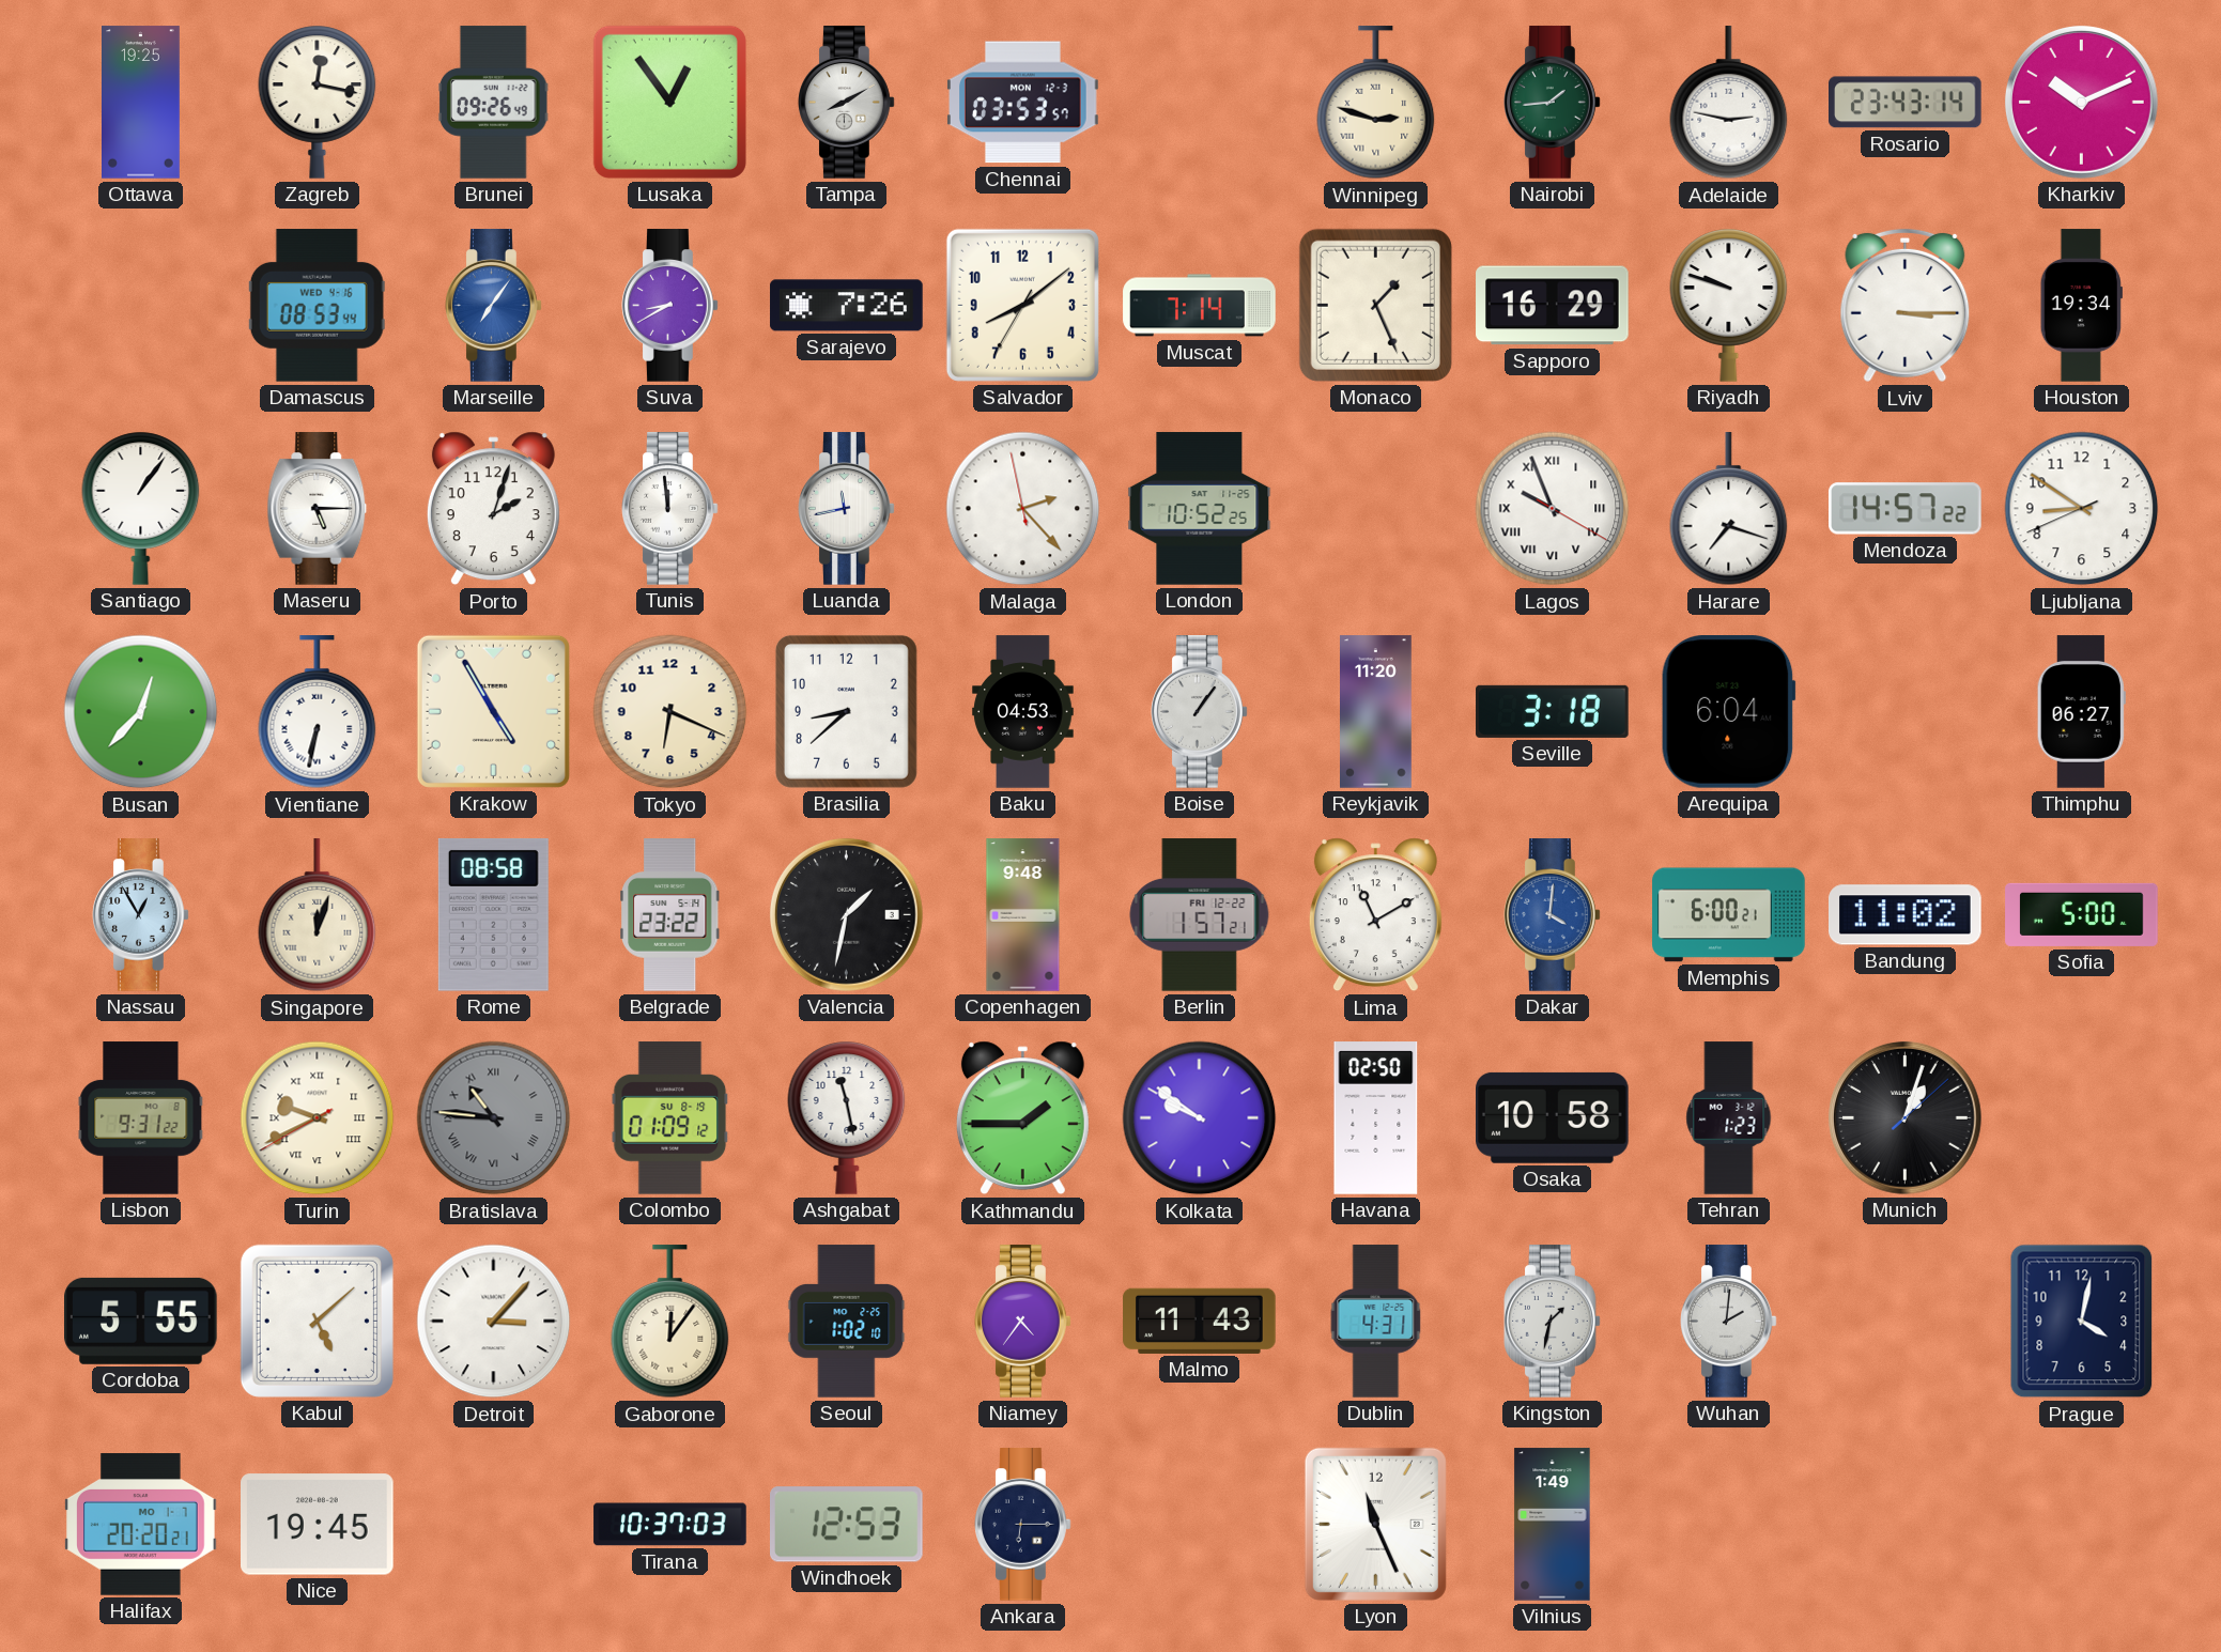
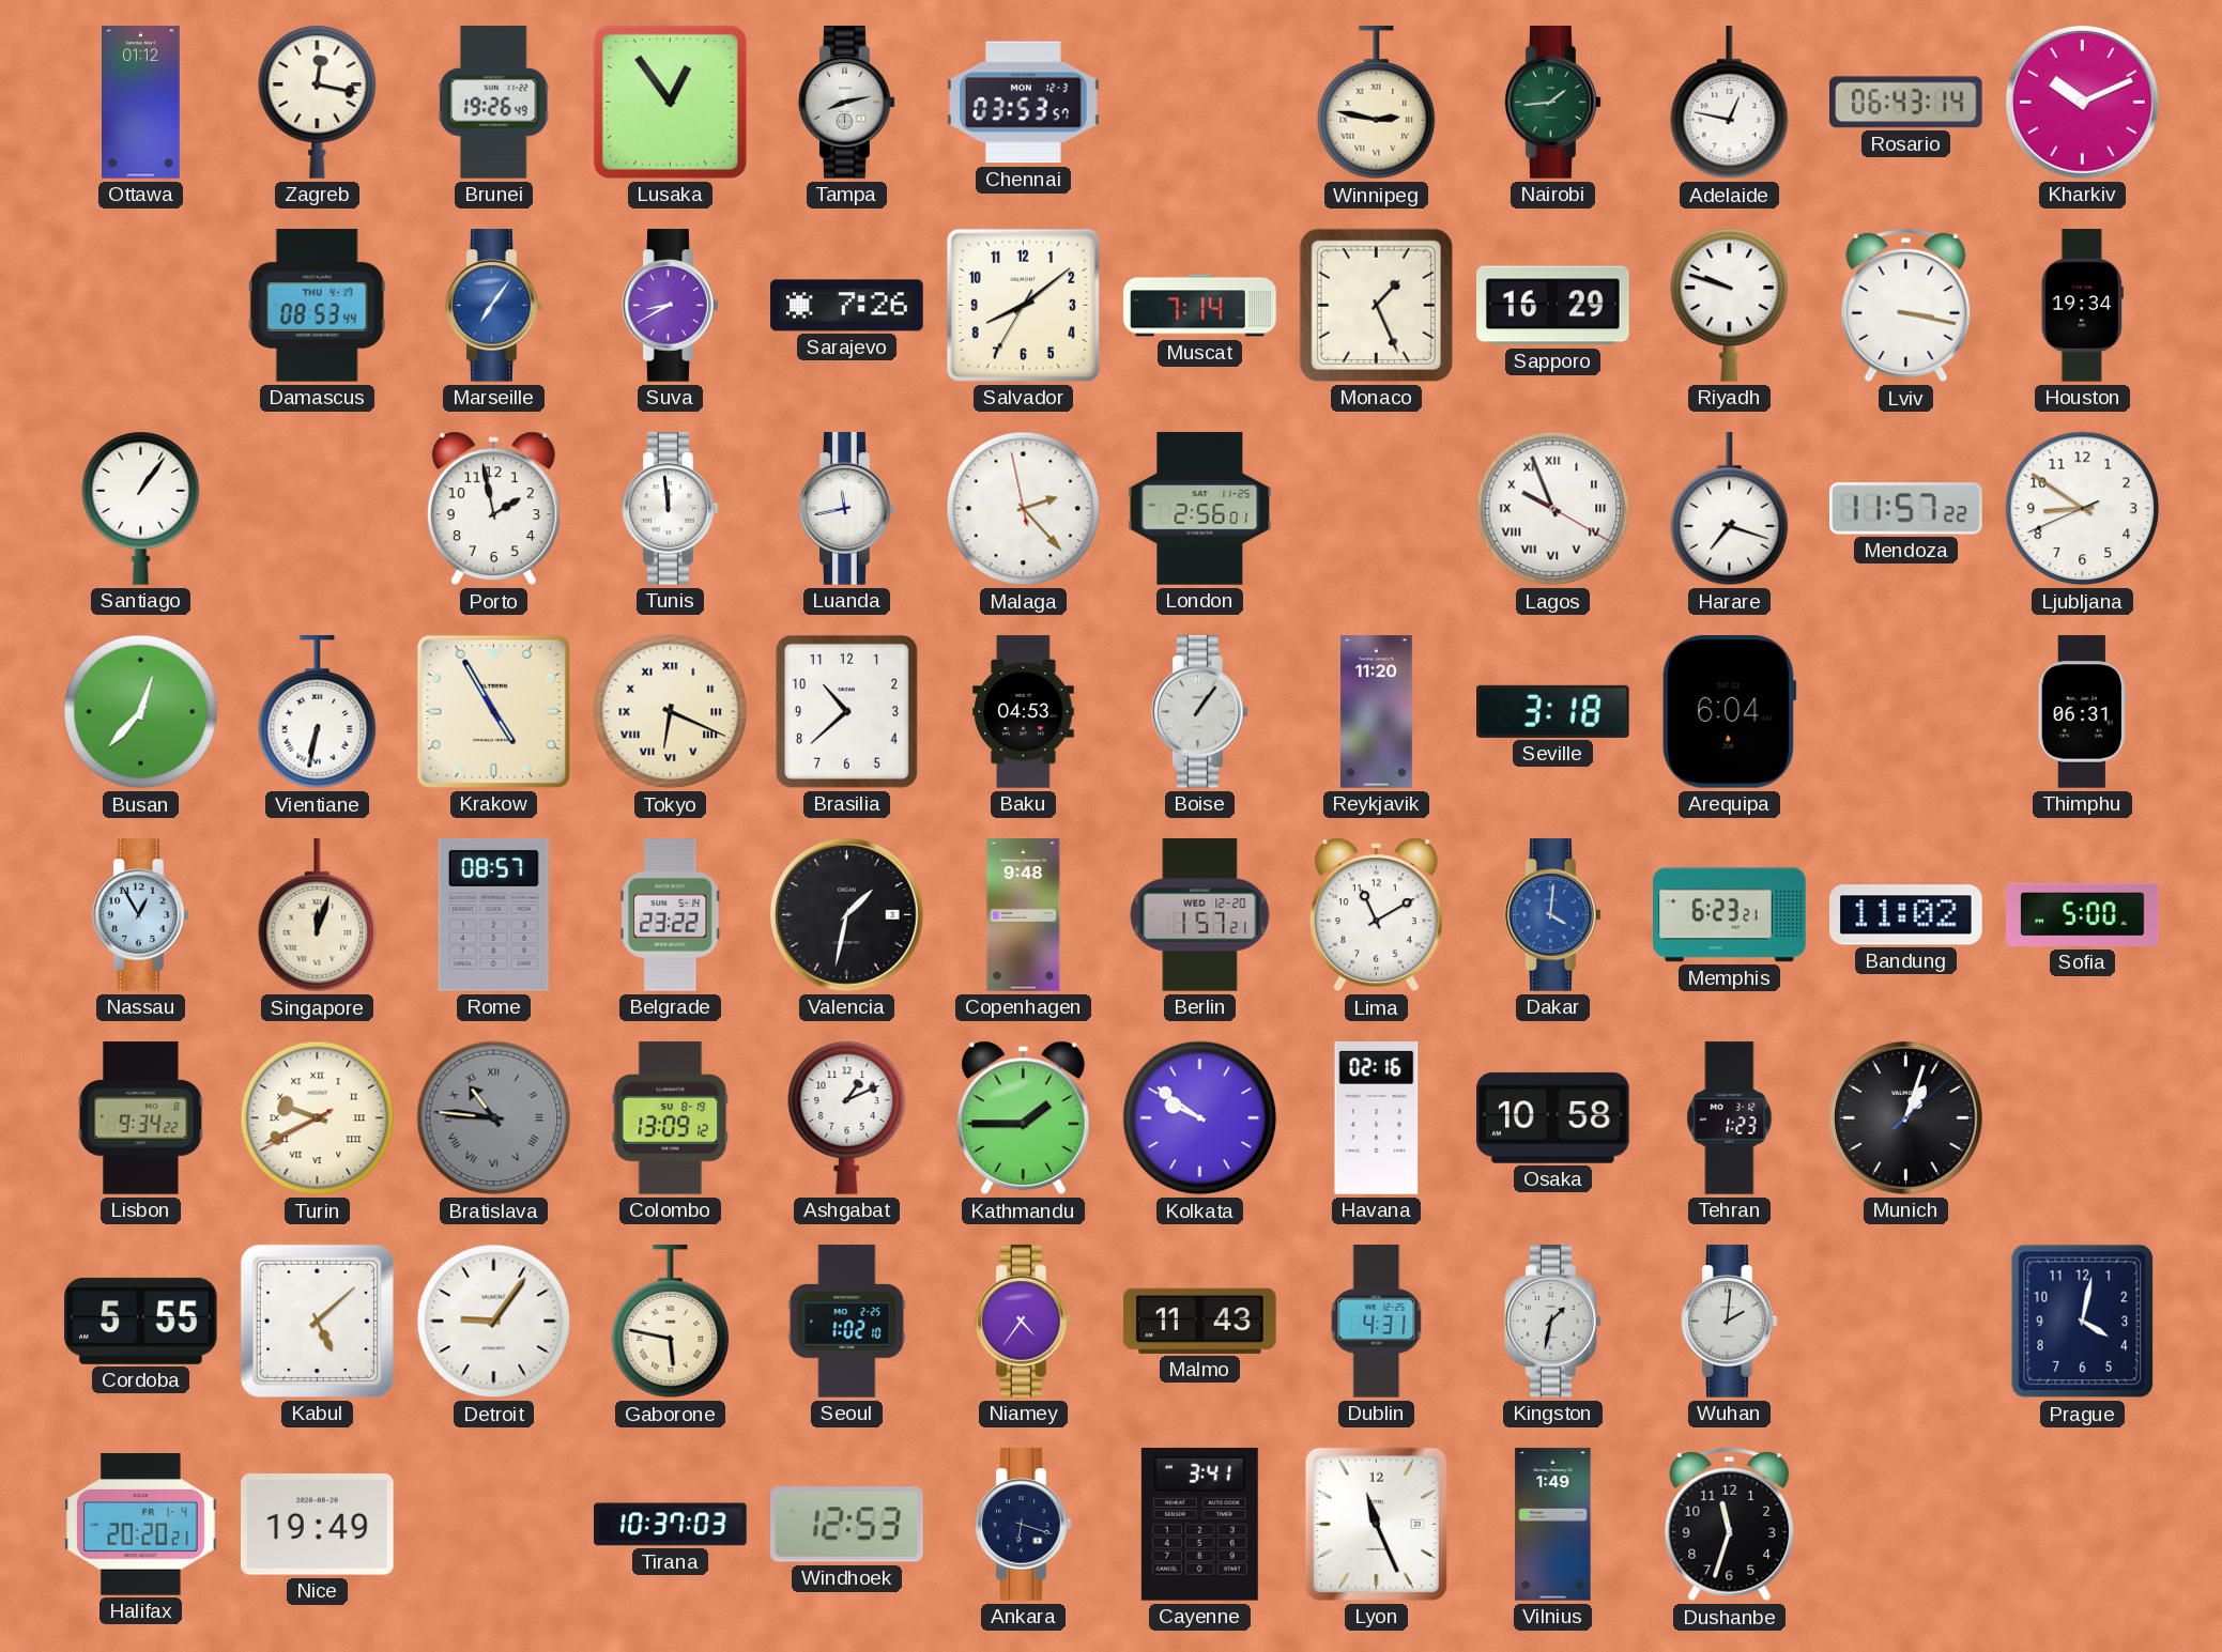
Ottawa: 19:25 -> 01:12
Brunei: 09:26 -> 19:26
Tampa: 8:10 -> 8:13
Winnipeg: 2:48 -> 2:47
Adelaide: 2:47 -> 12:47
Rosario: 23:43 -> 06:43
Damascus date: WED 4-16 -> THU 4-17
Lviv: 3:15 -> 3:17
Maseru: 5:15 -> none
Porto: 2:03 -> 1:58
London: 10:52 -> 2:56
Mendoza: 14:57 -> 11:57
Tokyo numerals: Arabic -> Roman
Brasilia: 8:38 -> 10:38
Thimphu: 06:27 -> 06:31
Rome: 08:58 -> 08:57
Berlin date: FRI 12-22 -> WED 12-20
Memphis: 6:00 -> 6:23
Lisbon: 9:31 -> 9:34
Colombo: 01:09 -> 13:09
Ashgabat: 11:28 -> 1:11
Havana: 02:50 -> 02:16
Detroit: 3:07 -> 9:06
Gaborone: 12:06 -> 5:47
Halifax date: MO 1-7 -> FR 1-4
Nice: 19:45 -> 19:49
Ankara: 6:15 -> 6:18
Cayenne: none -> 3:41
Dushanbe: none -> 11:33
